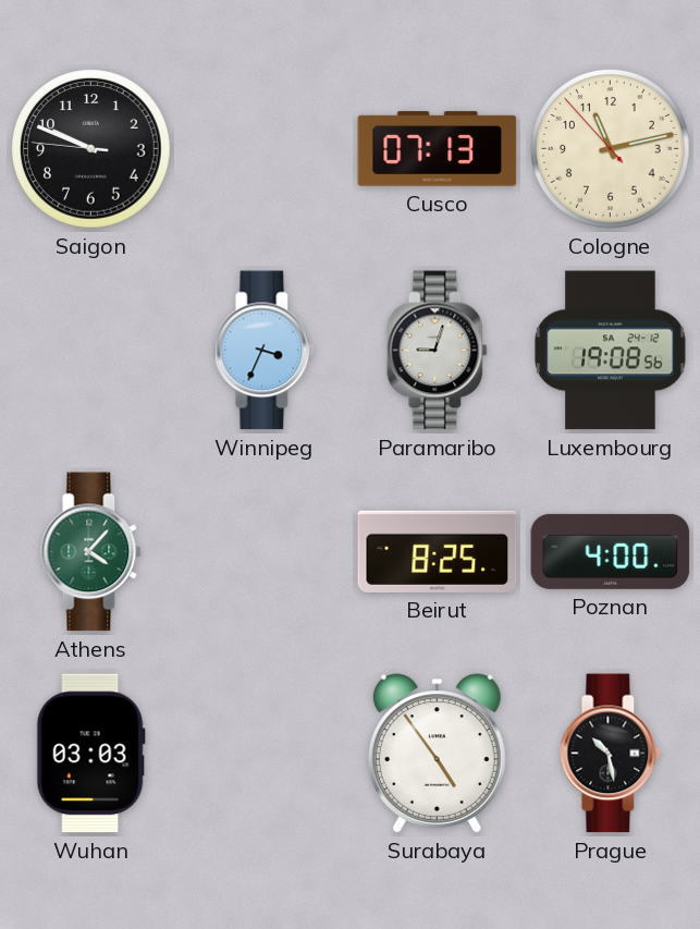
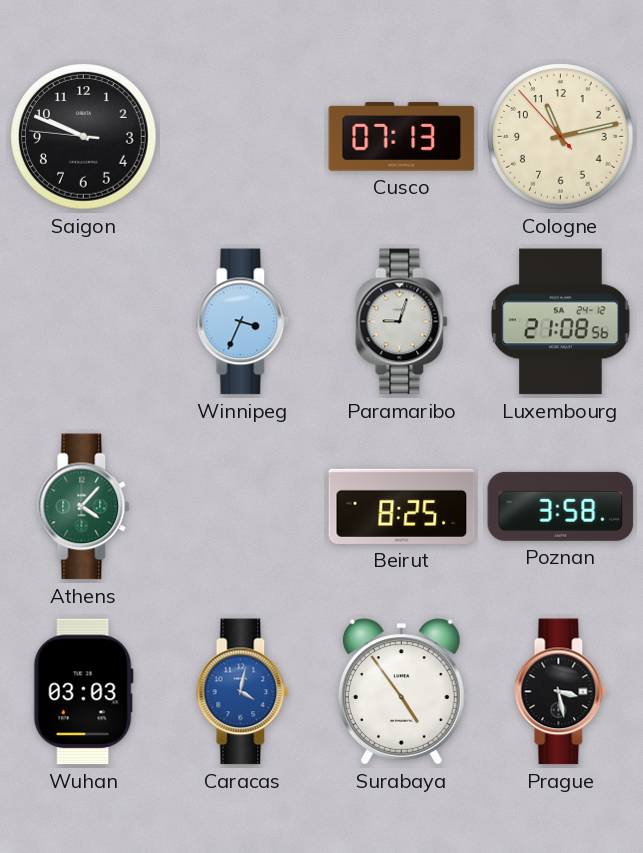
Luxembourg: 19:08 -> 21:08
Poznan: 4:00 -> 3:58
Caracas: none -> 4:02
Prague: 10:28 -> 3:28
